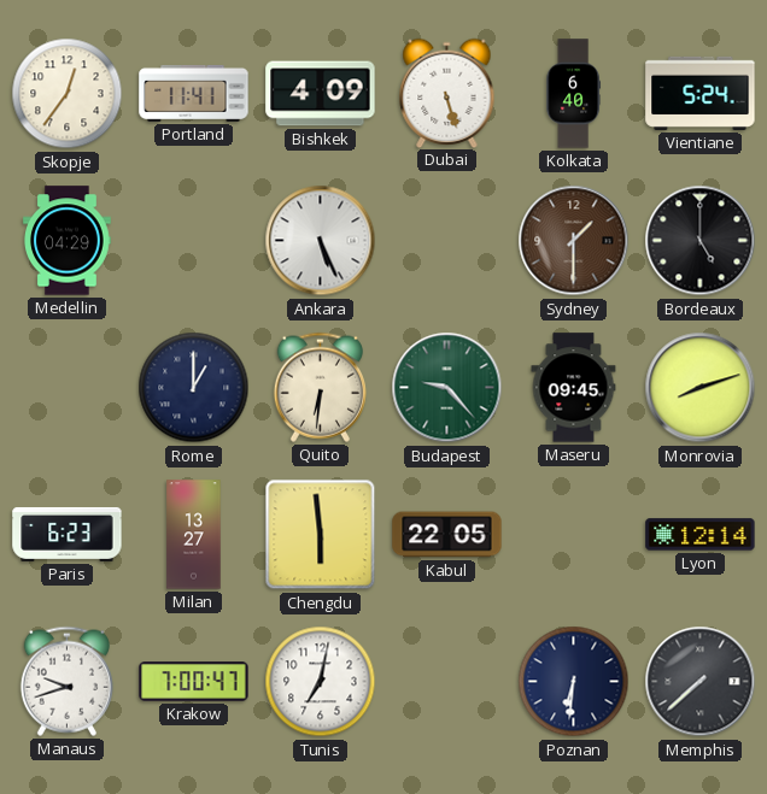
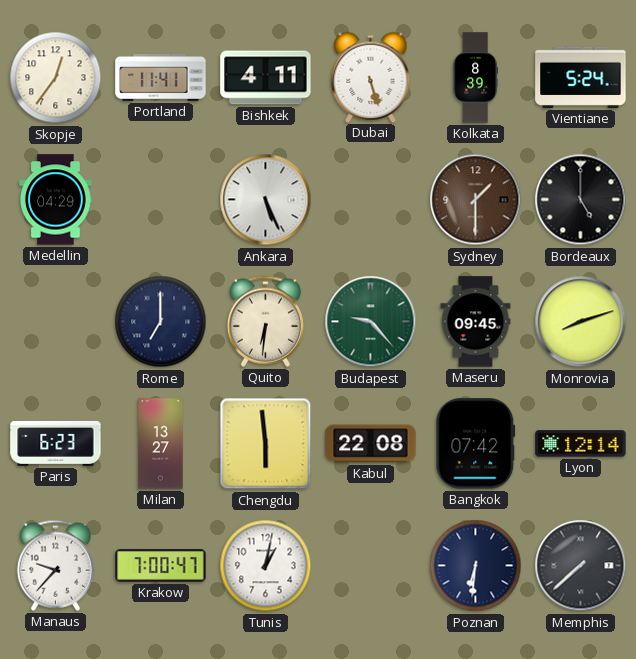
Bishkek: 4:09 -> 4:11
Kolkata: 6:40 -> 8:39
Rome: 1:00 -> 7:00
Kabul: 22:05 -> 22:08
Bangkok: none -> 07:42
Manaus: 9:42 -> 9:37
Tunis: 7:02 -> 1:02
